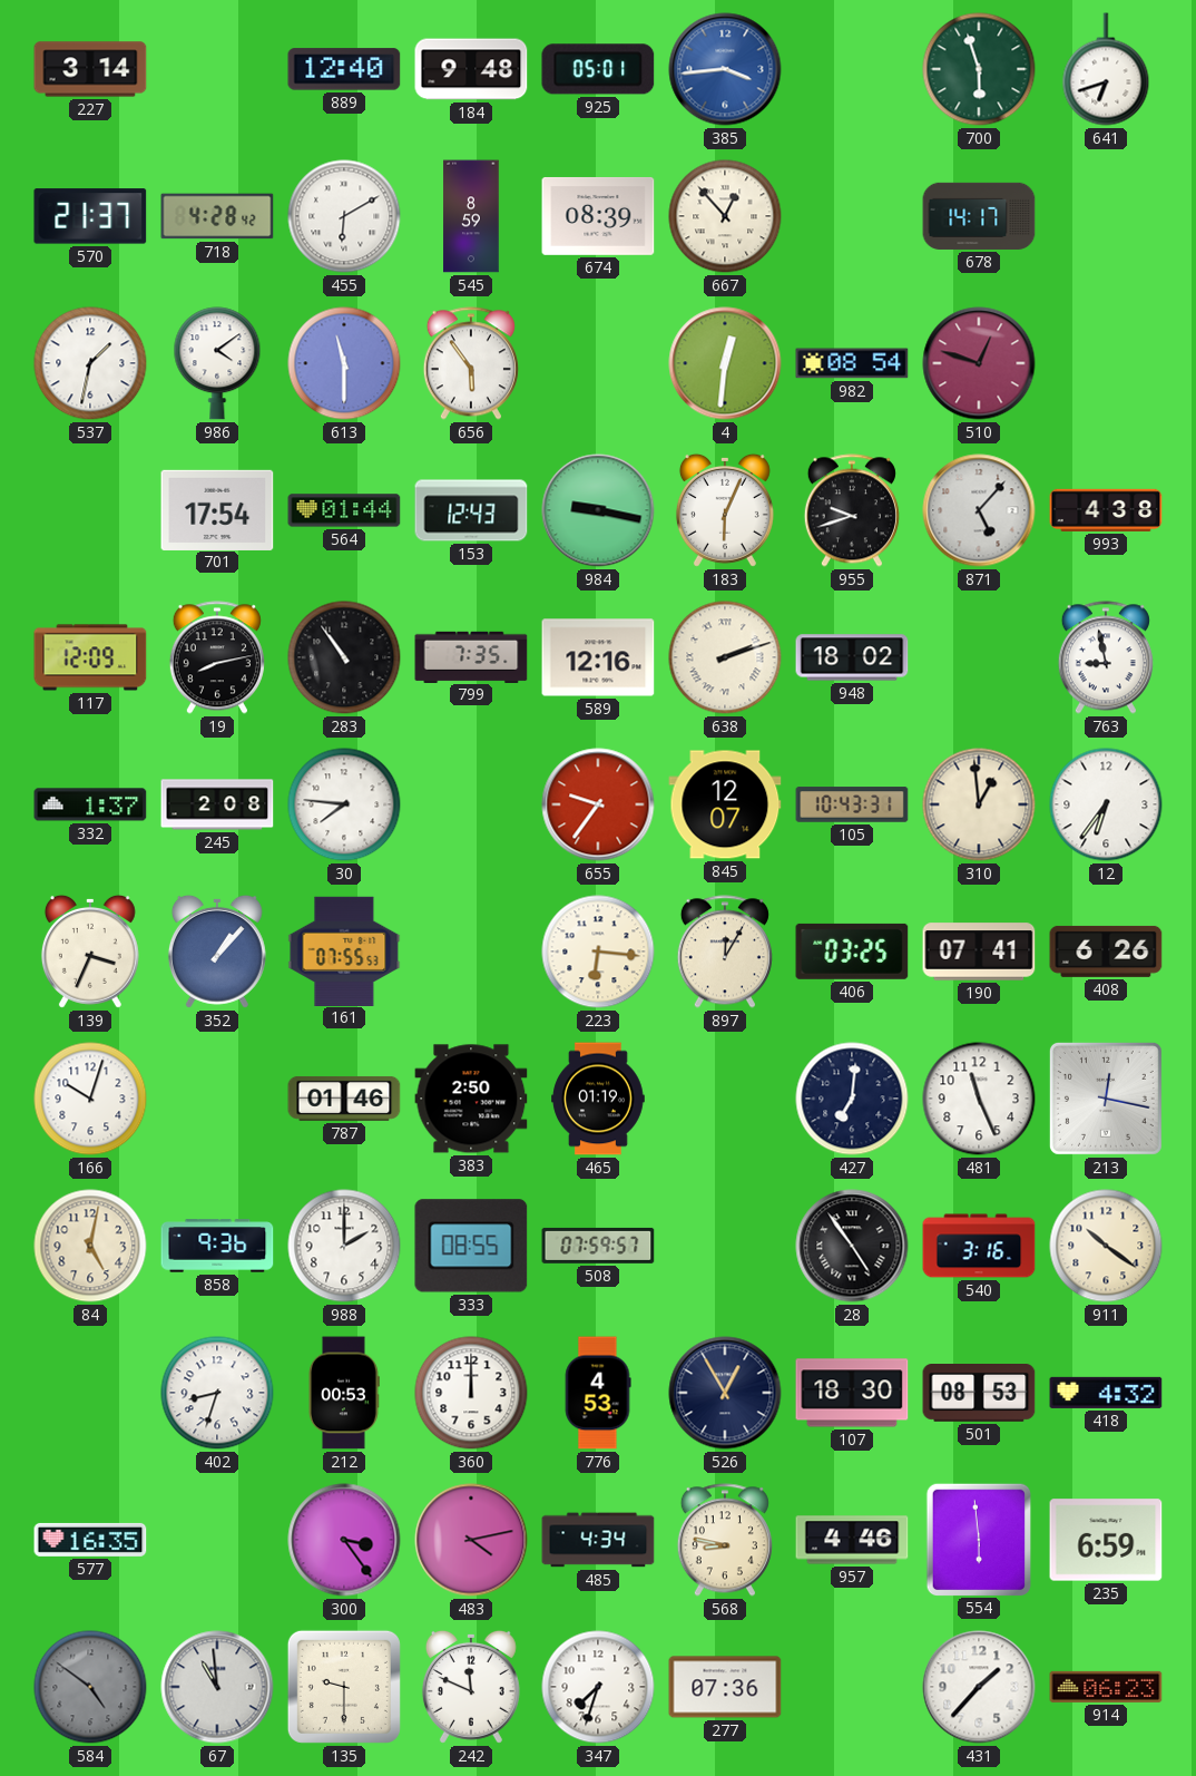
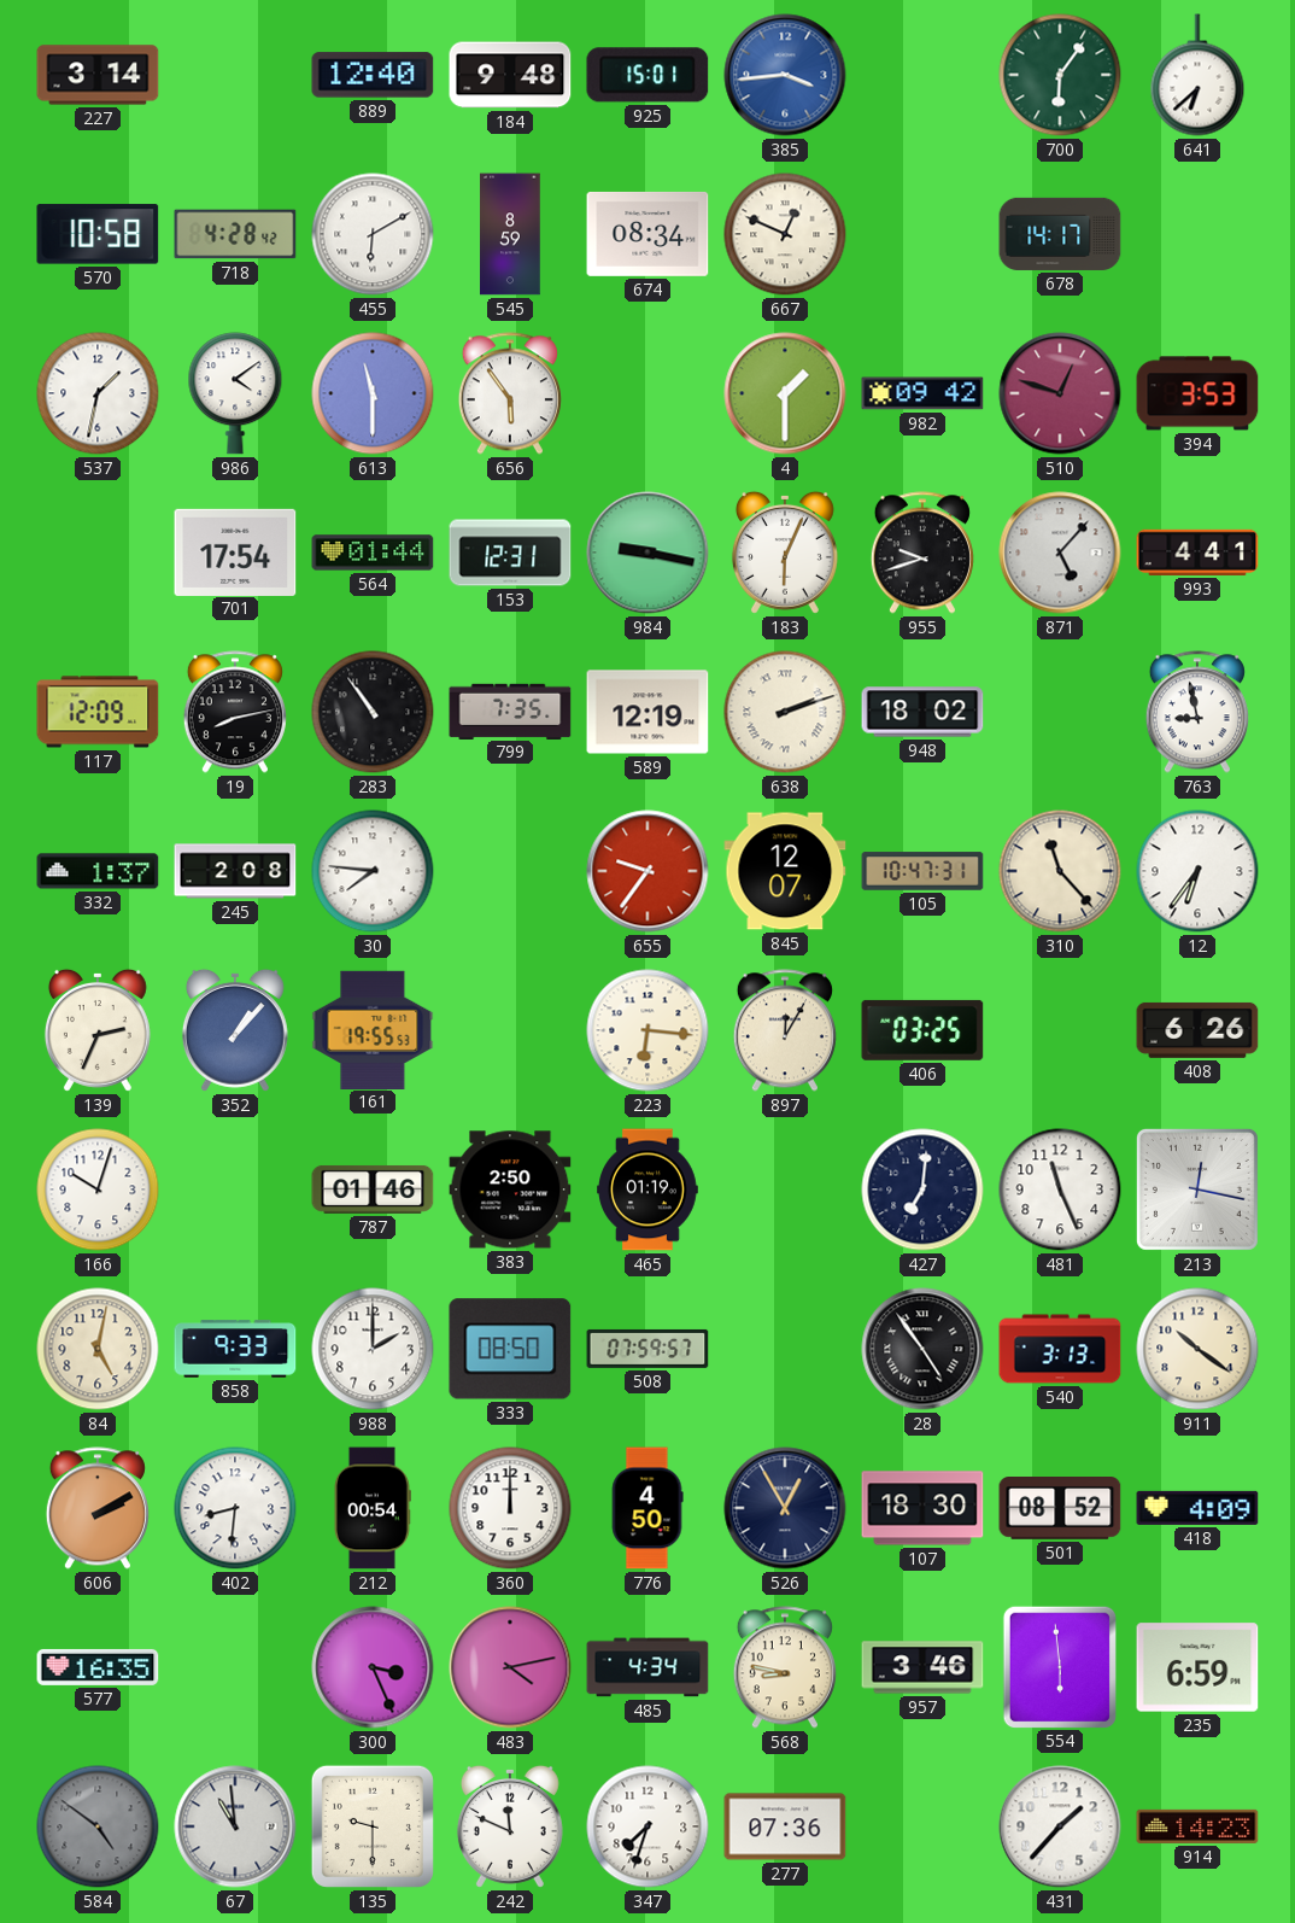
925: 05:01 -> 15:01
700: 5:57 -> 6:06
641: 6:42 -> 6:38
570: 21:37 -> 10:58
674: 08:39 -> 08:34
667: 12:53 -> 12:49
4: 12:31 -> 1:30
982: 08:54 -> 09:42
394: none -> 3:53
153: 12:43 -> 12:31
993: 4:38 -> 4:41
589: 12:16 -> 12:19
105: 10:43 -> 10:47
310: 12:59 -> 11:23
139: 3:34 -> 2:34
161: 07:55 -> 19:55
190: 07:41 -> none
858: 9:36 -> 9:33
333: 08:55 -> 08:50
540: 3:16 -> 3:13
606: none -> 2:10
402: 8:33 -> 8:31
212: 00:53 -> 00:54
776: 4:53 -> 4:50
501: 08:53 -> 08:52
418: 4:32 -> 4:09
300: 3:24 -> 3:26
957: 4:46 -> 3:46
914: 06:23 -> 14:23
